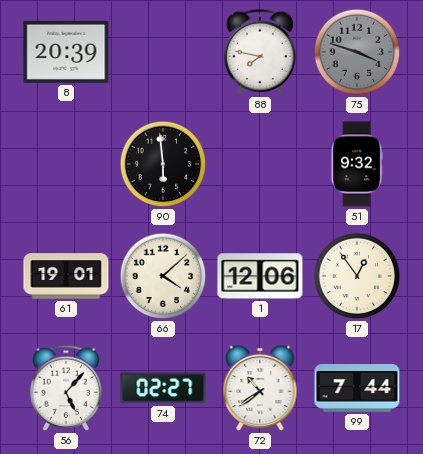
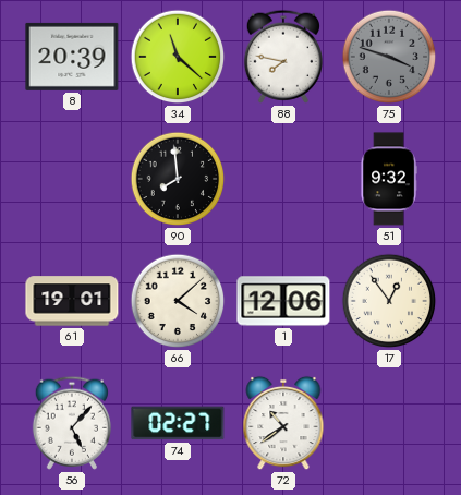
34: none -> 11:22
90: 5:59 -> 7:59
99: 7:44 -> none
